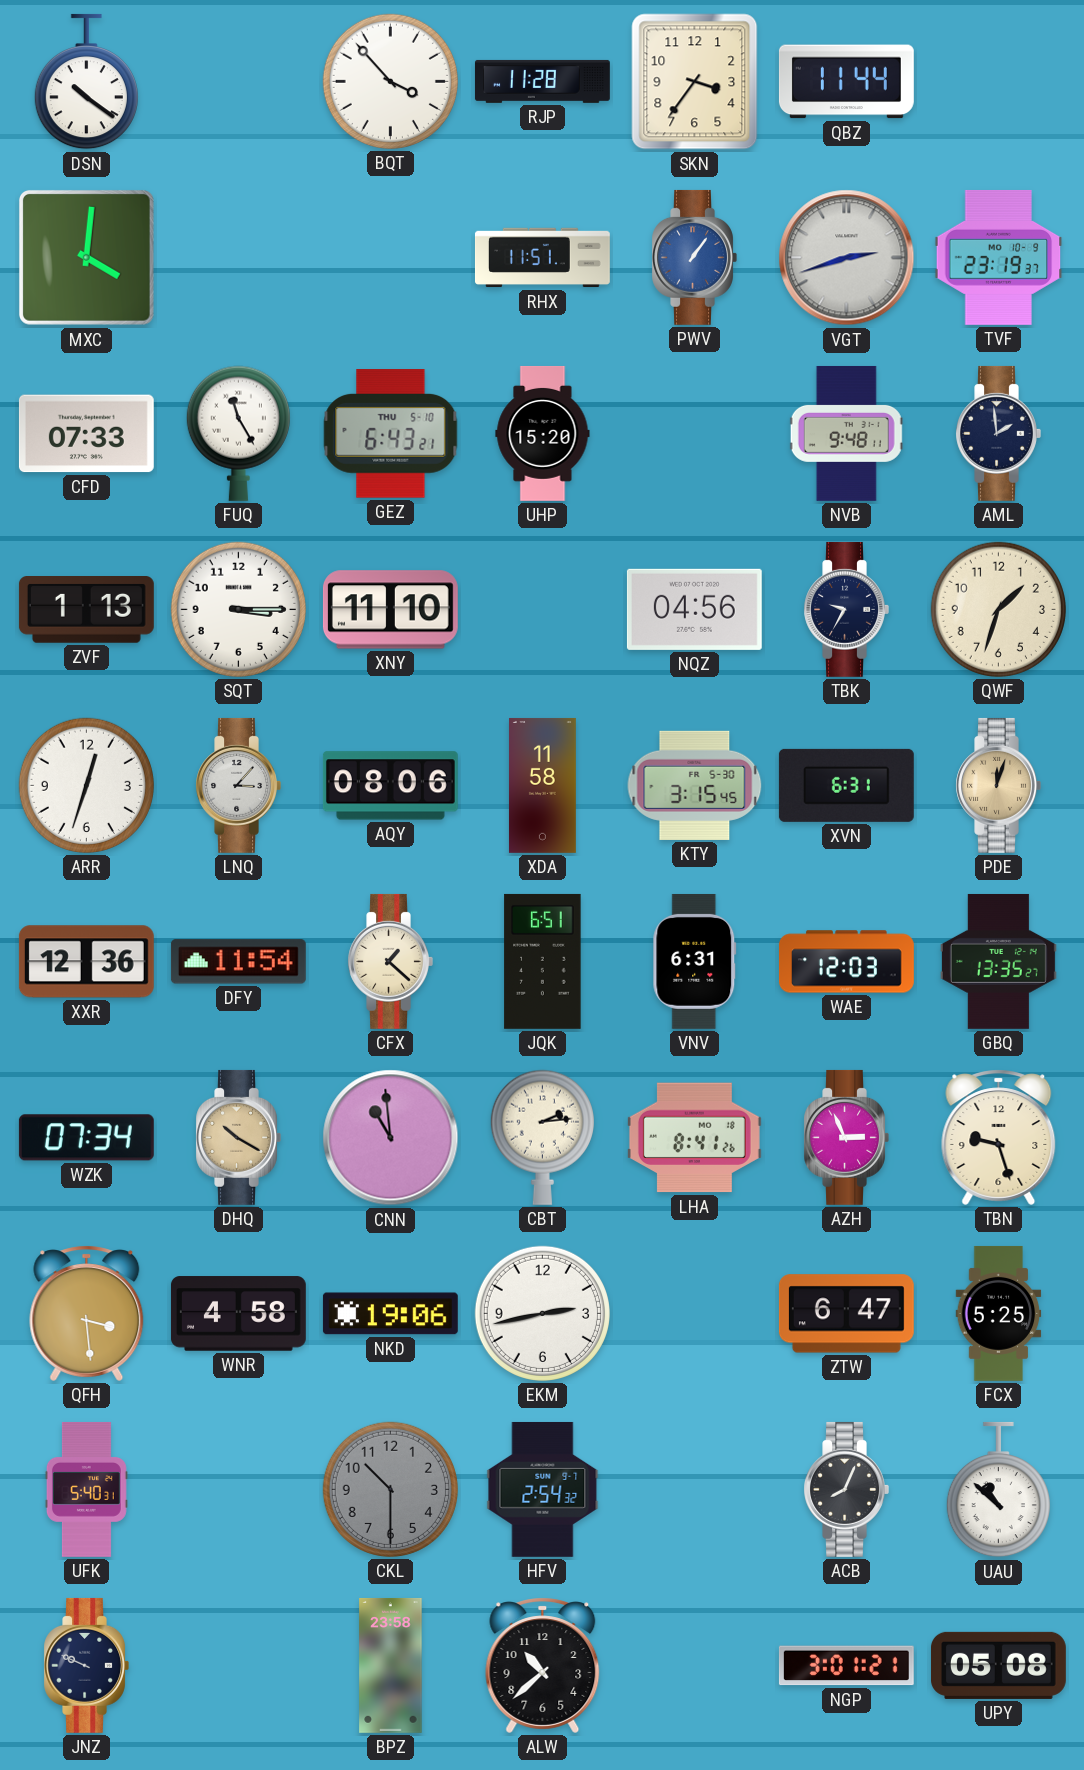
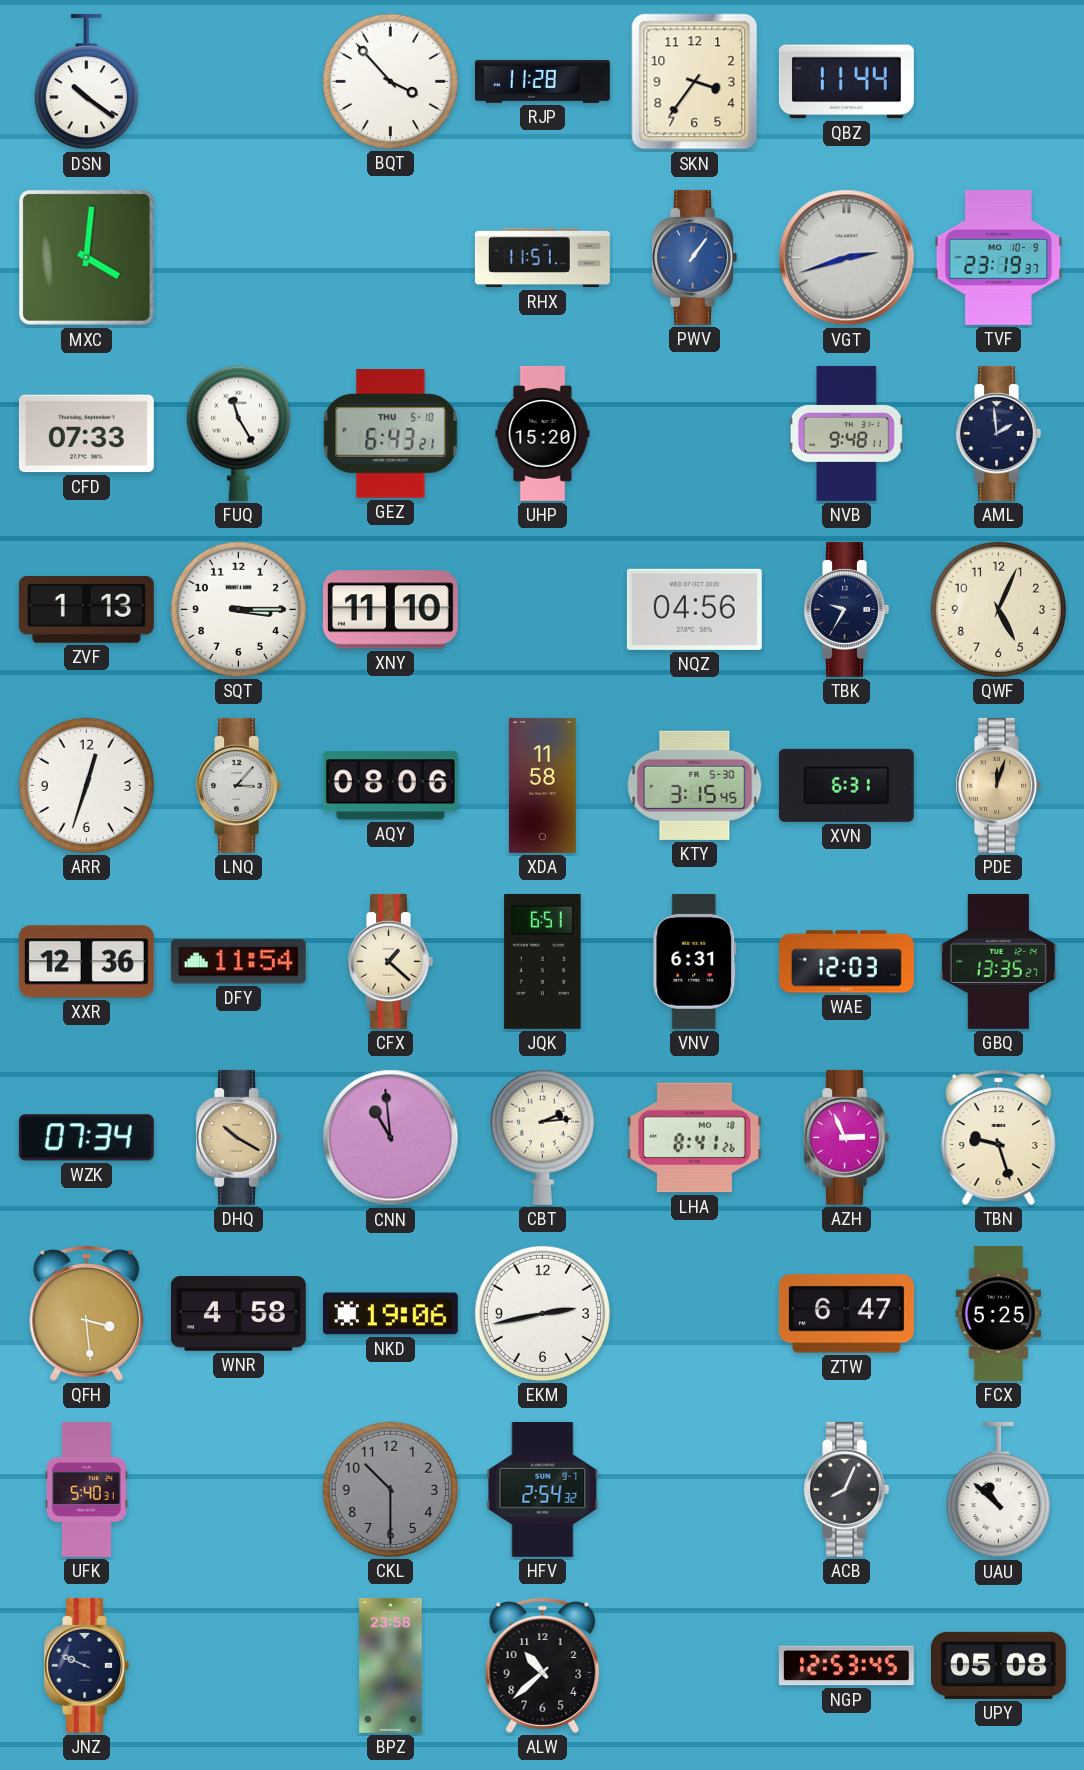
QWF: 1:33 -> 5:04
NGP: 3:01 -> 12:53
